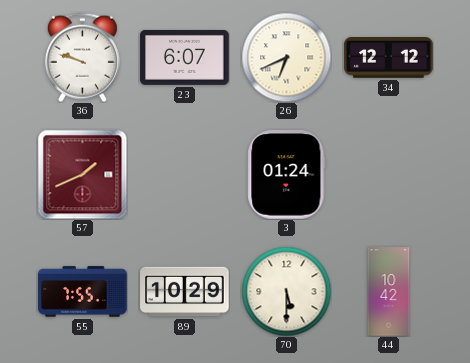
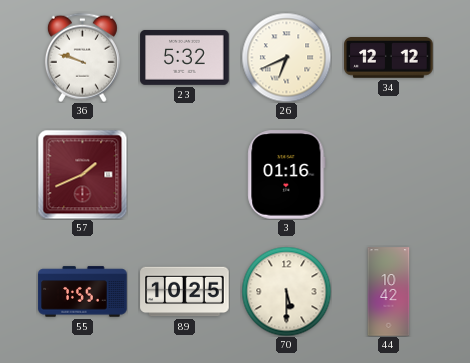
23: 6:07 -> 5:32
3: 01:24 -> 01:16
89: 10:29 -> 10:25
